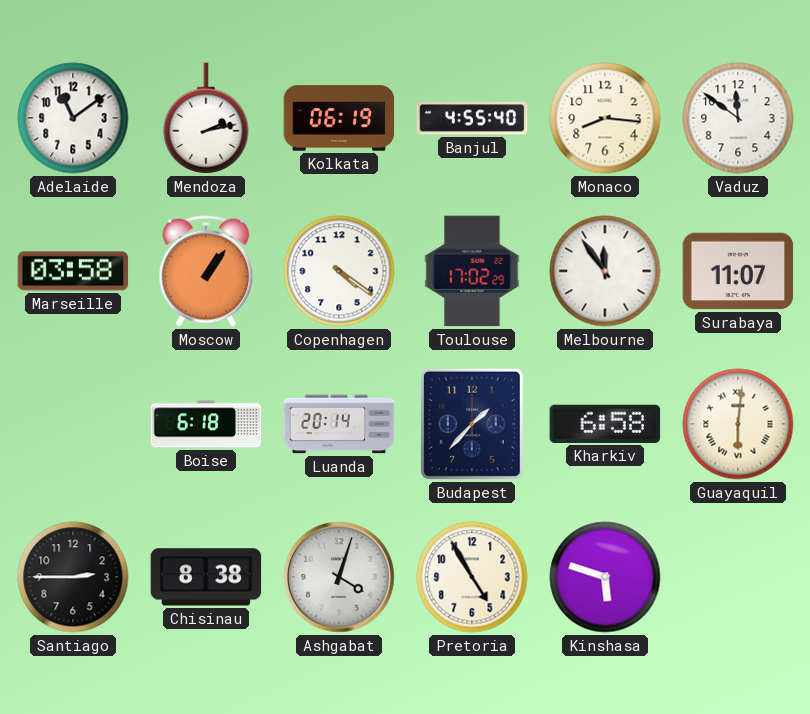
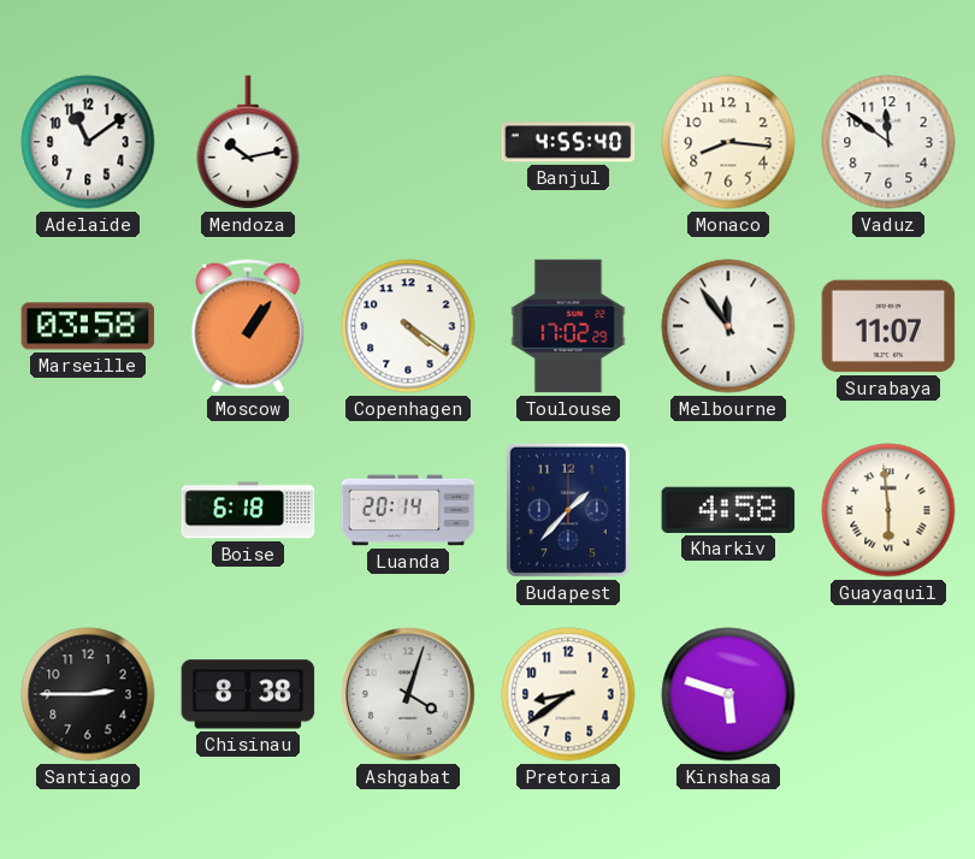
Mendoza: 2:13 -> 10:13
Kolkata: 06:19 -> none
Kharkiv: 6:58 -> 4:58
Guayaquil: 6:01 -> 5:59
Pretoria: 4:55 -> 8:39
